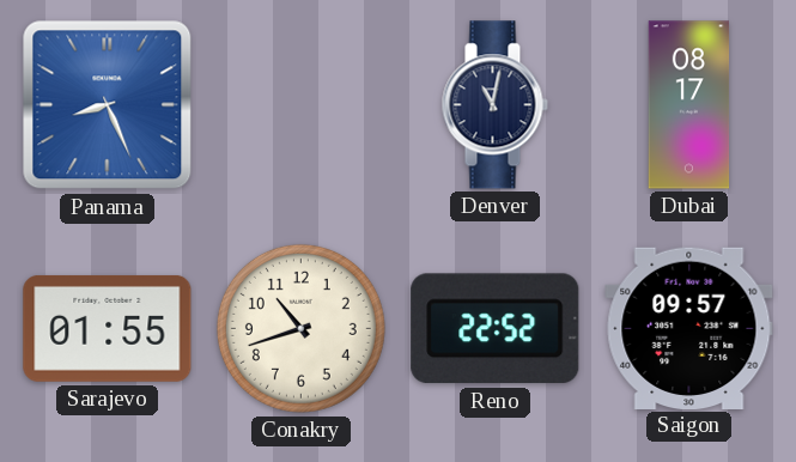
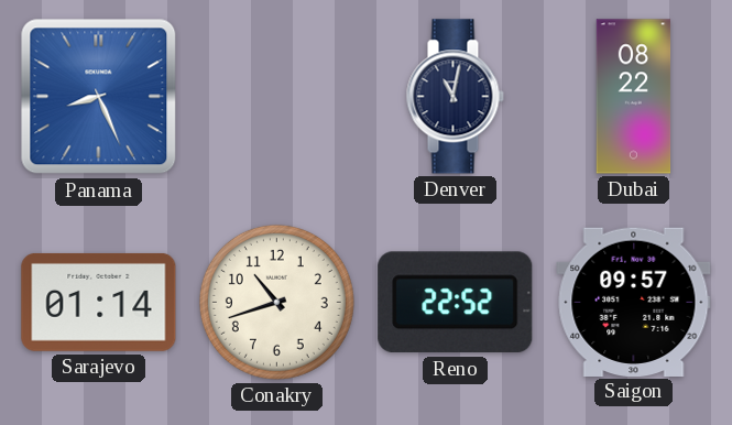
Dubai: 08:17 -> 08:22
Sarajevo: 01:55 -> 01:14
